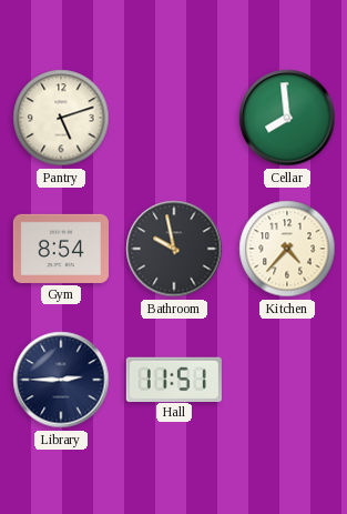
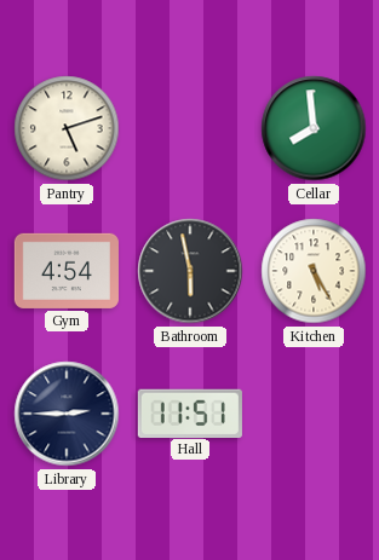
Gym: 8:54 -> 4:54
Bathroom: 9:58 -> 5:58
Kitchen: 4:37 -> 5:25
